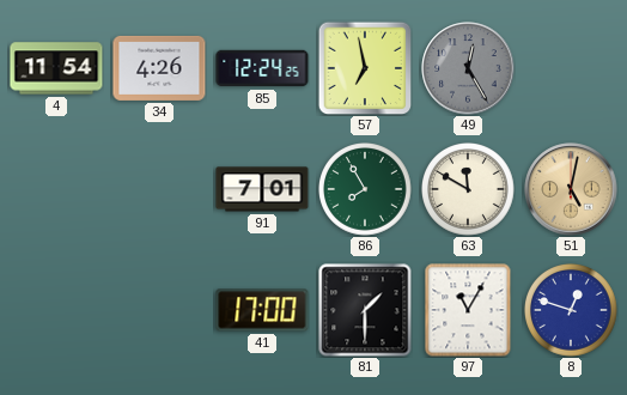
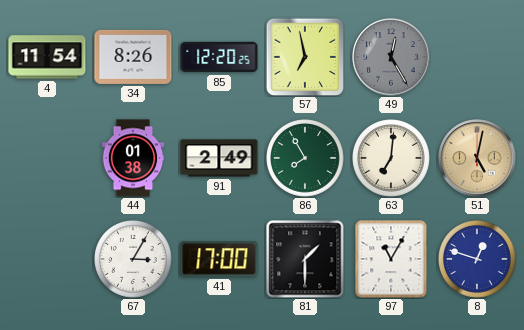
34: 4:26 -> 8:26
85: 12:24 -> 12:20
44: none -> 01:38
91: 7:01 -> 2:49
63: 11:50 -> 7:01
67: none -> 3:05
